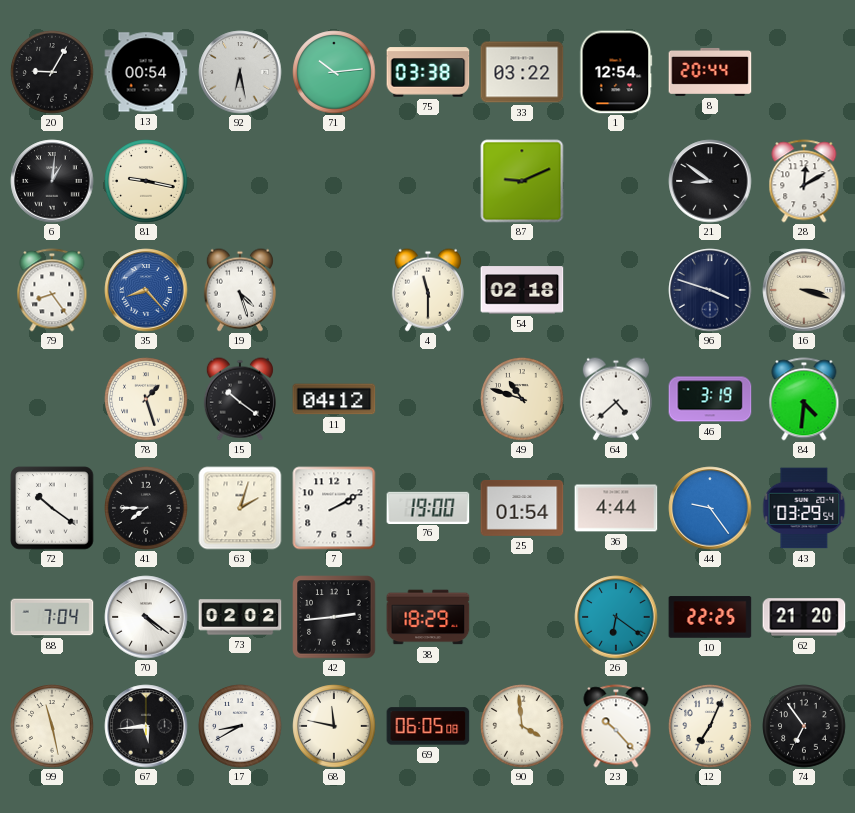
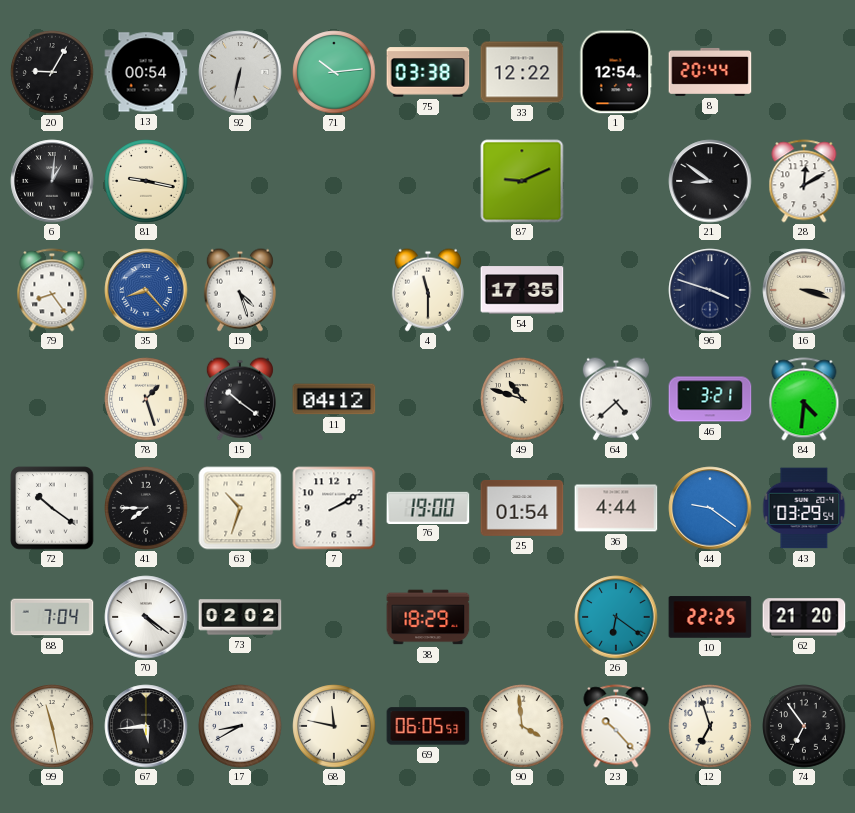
92: 6:28 -> 6:32
33: 03:22 -> 12:22
54: 02:18 -> 17:35
46: 3:19 -> 3:21
63: 2:03 -> 10:33
44: 9:24 -> 9:21
42: 2:44 -> none
69: 06:05:08 -> 06:05:53
12: 7:04 -> 6:57
